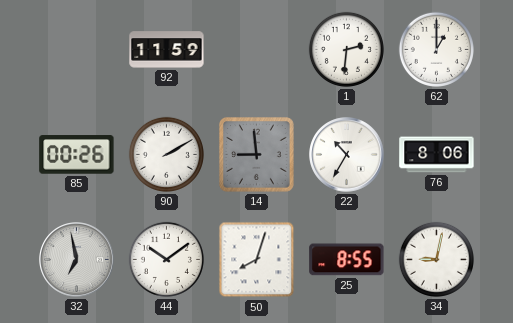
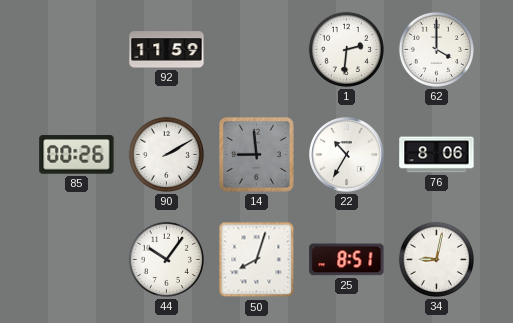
62: 1:00 -> 4:00
32: 6:58 -> none
44: 10:09 -> 10:06
25: 8:55 -> 8:51
